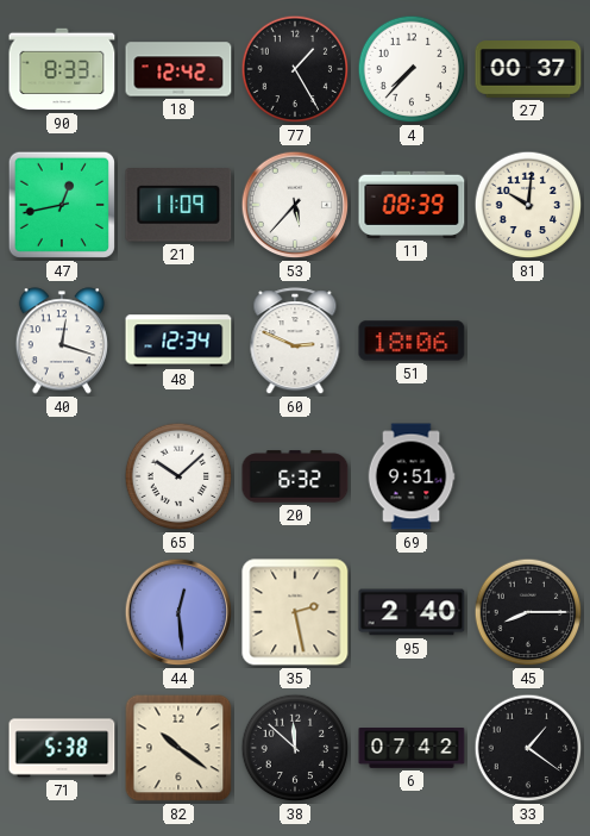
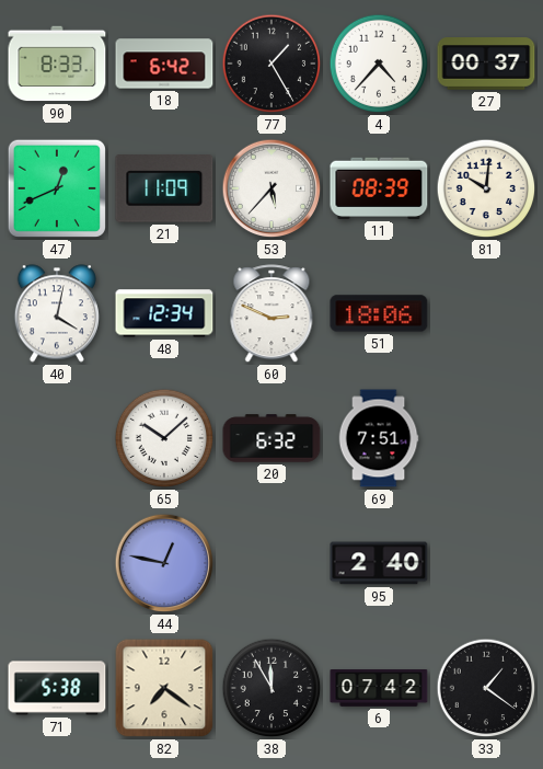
18: 12:42 -> 6:42
4: 7:37 -> 4:37
47: 12:43 -> 12:41
40: 12:18 -> 4:02
69: 9:51 -> 7:51
44: 12:29 -> 12:47
35: 2:28 -> none
45: 8:15 -> none
82: 10:21 -> 7:21
38: 11:52 -> 11:55
